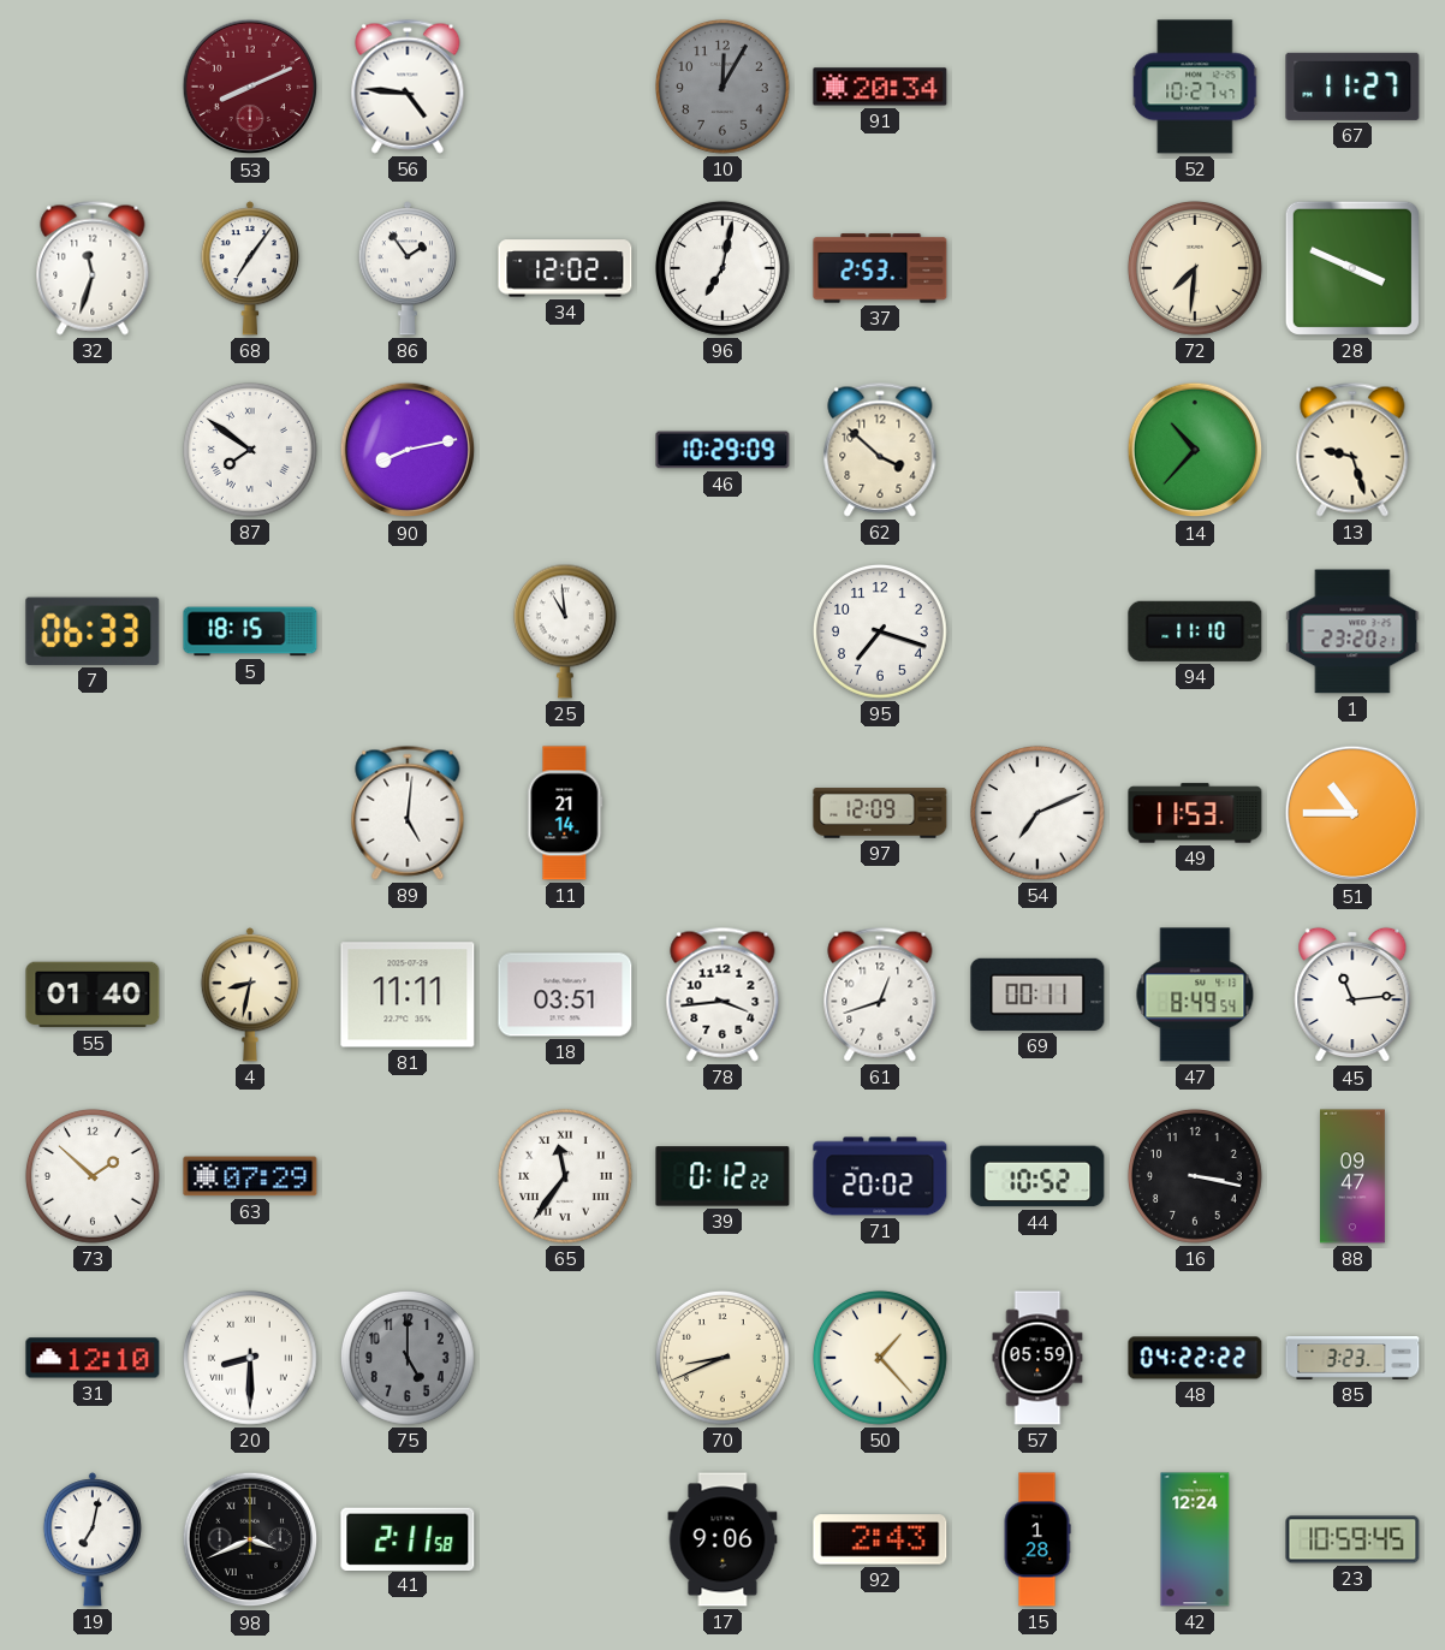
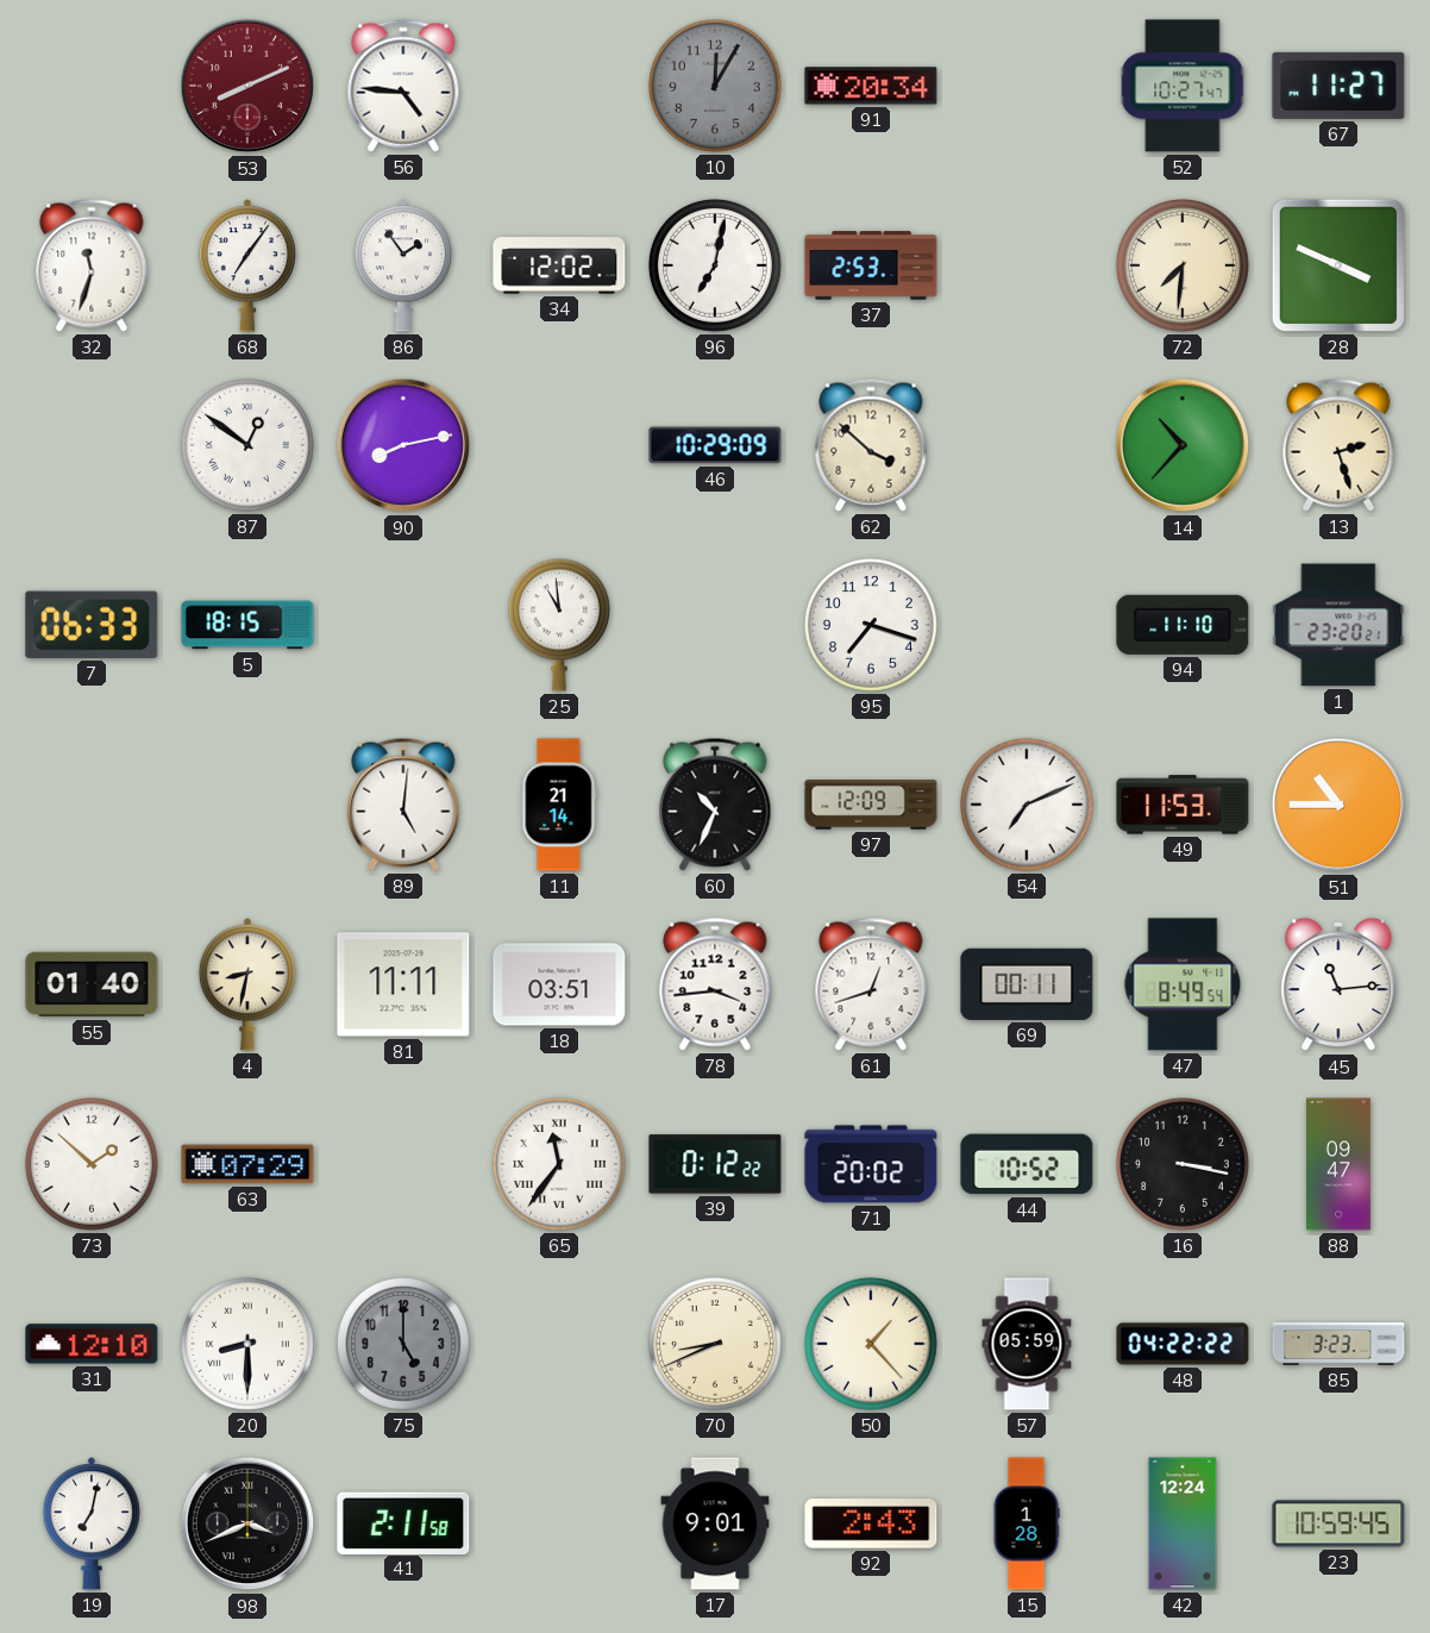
87: 7:51 -> 12:51
13: 9:27 -> 2:27
60: none -> 10:34
17: 9:06 -> 9:01
